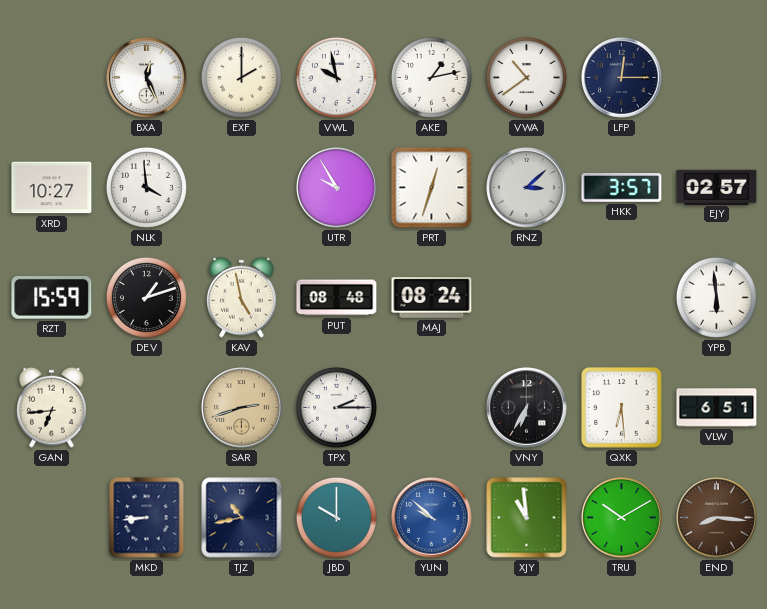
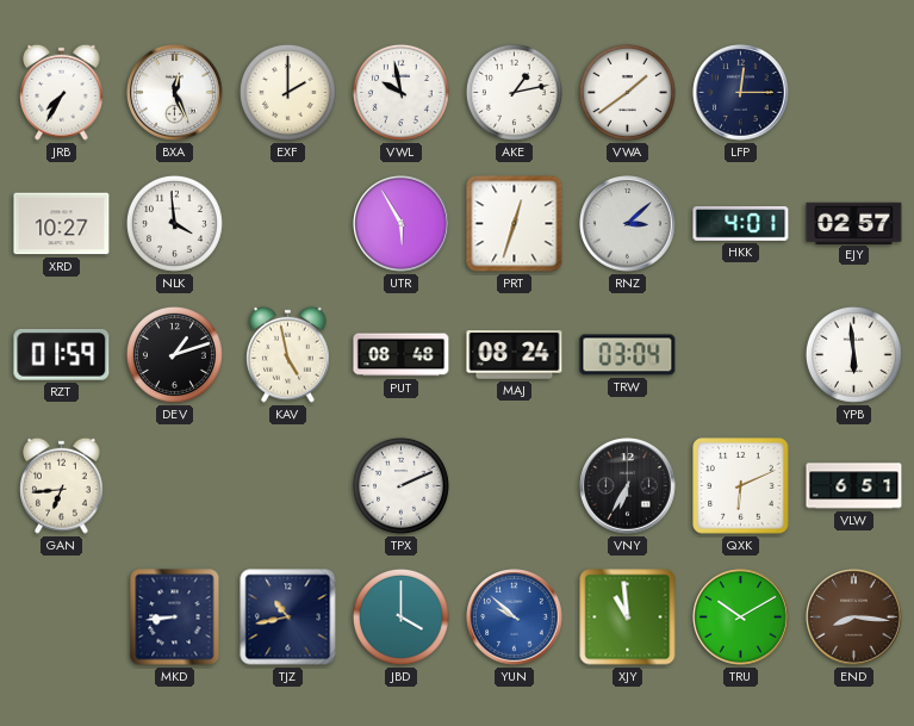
JRB: none -> 7:35
VWA: 10:39 -> 1:39
UTR: 9:55 -> 5:55
HKK: 3:57 -> 4:01
RZT: 15:59 -> 01:59
TRW: none -> 03:04
SAR: 2:42 -> none
TPX: 2:15 -> 2:11
QXK: 6:29 -> 6:11
JBD: 10:00 -> 4:00
